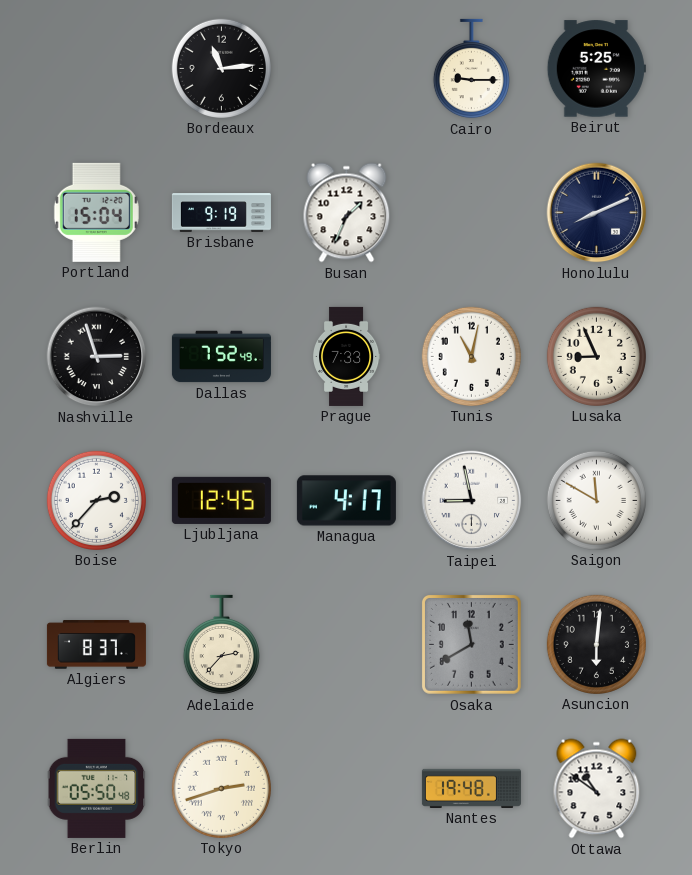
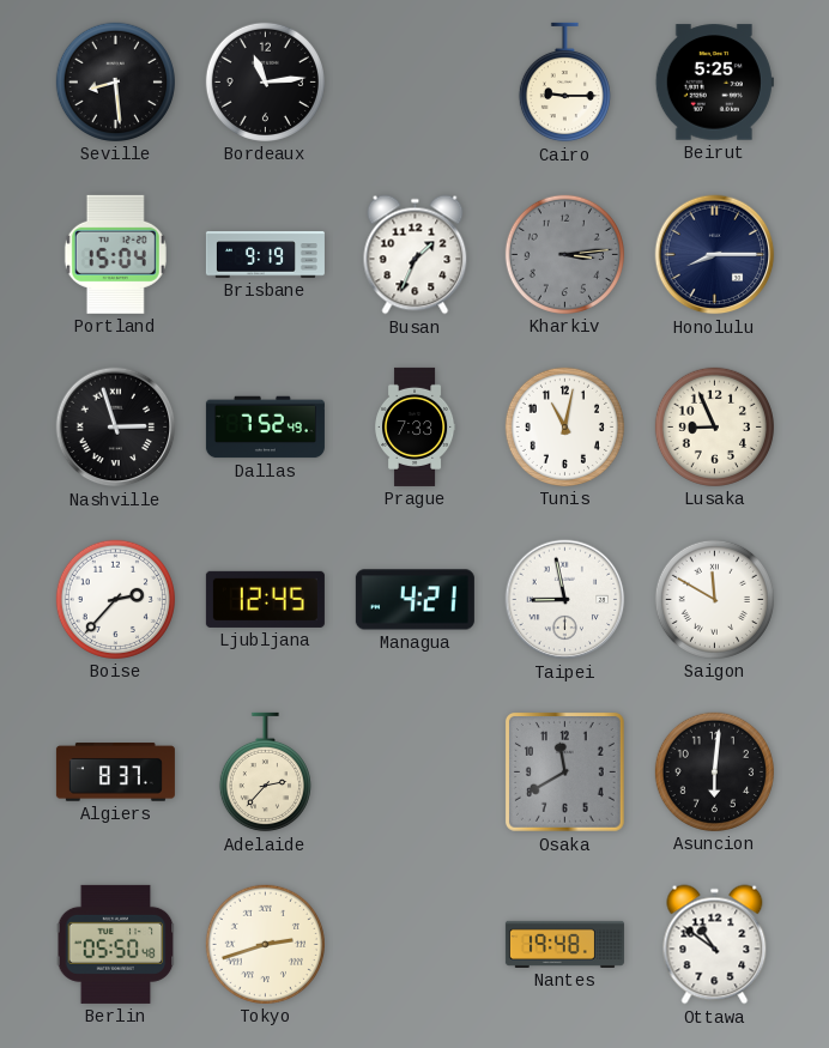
Seville: none -> 8:29
Kharkiv: none -> 3:14
Honolulu: 8:11 -> 8:15
Managua: 4:17 -> 4:21
